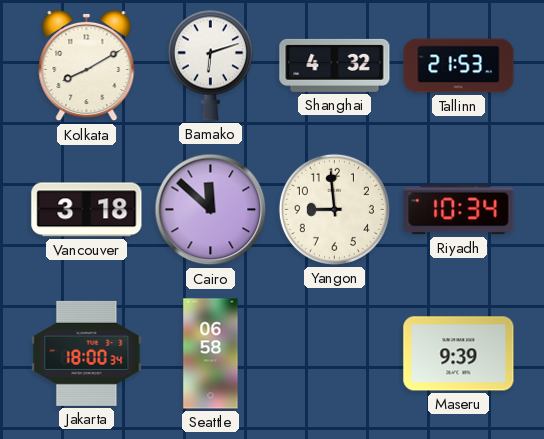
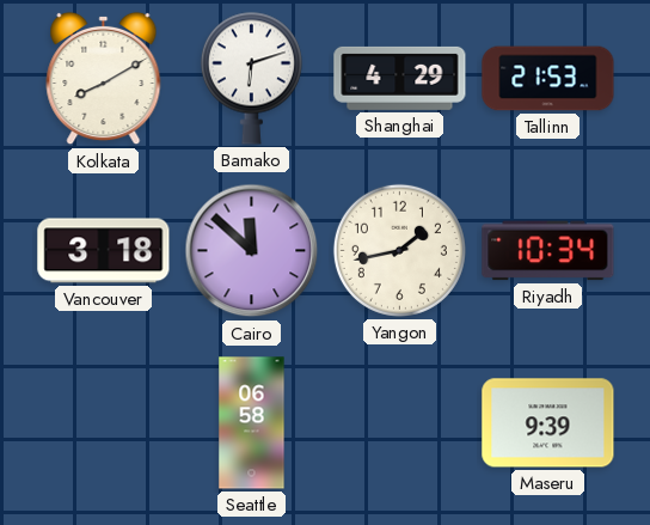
Shanghai: 4:32 -> 4:29
Yangon: 8:59 -> 1:43
Jakarta: 18:00 -> none
